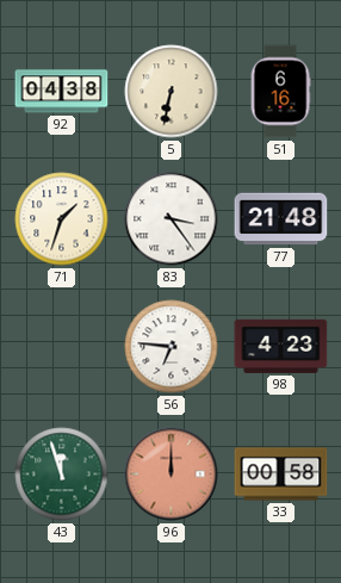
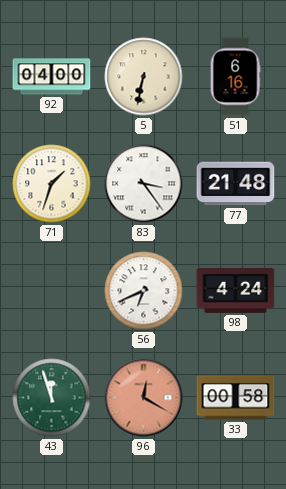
92: 04:38 -> 04:00
56: 6:46 -> 6:41
98: 4:23 -> 4:24
96: 12:00 -> 12:20
